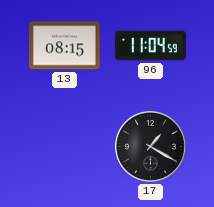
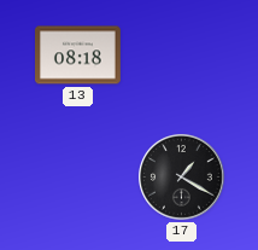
13: 08:15 -> 08:18
96: 11:04 -> none
